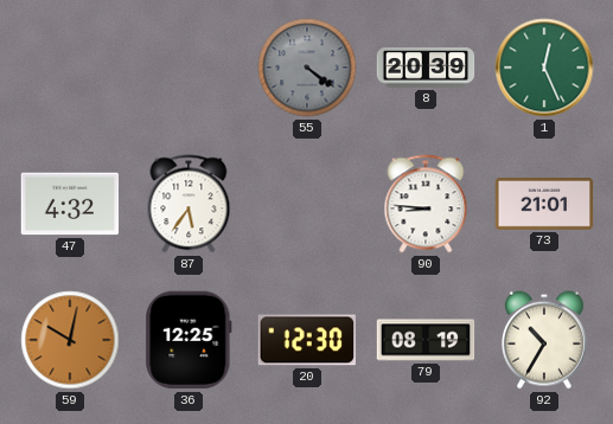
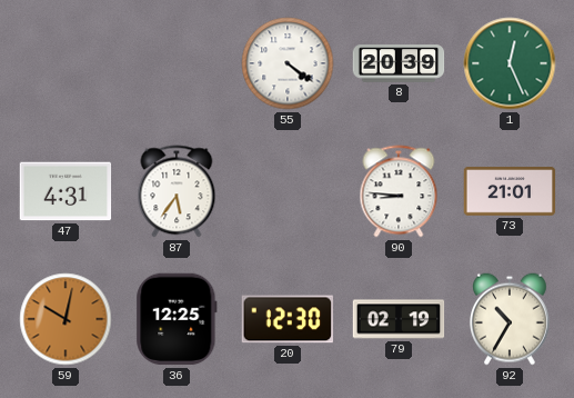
55 dial: grey -> white
47: 4:32 -> 4:31
79: 08:19 -> 02:19
